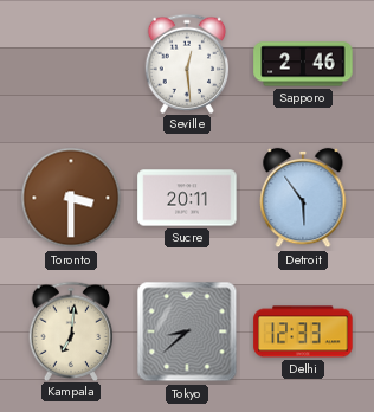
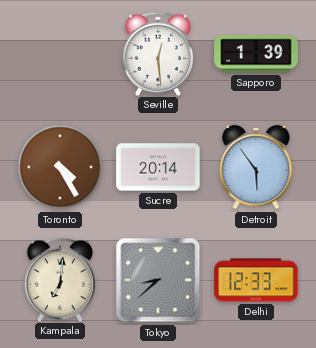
Sapporo: 2:46 -> 1:39
Toronto: 3:30 -> 4:25
Sucre: 20:11 -> 20:14
